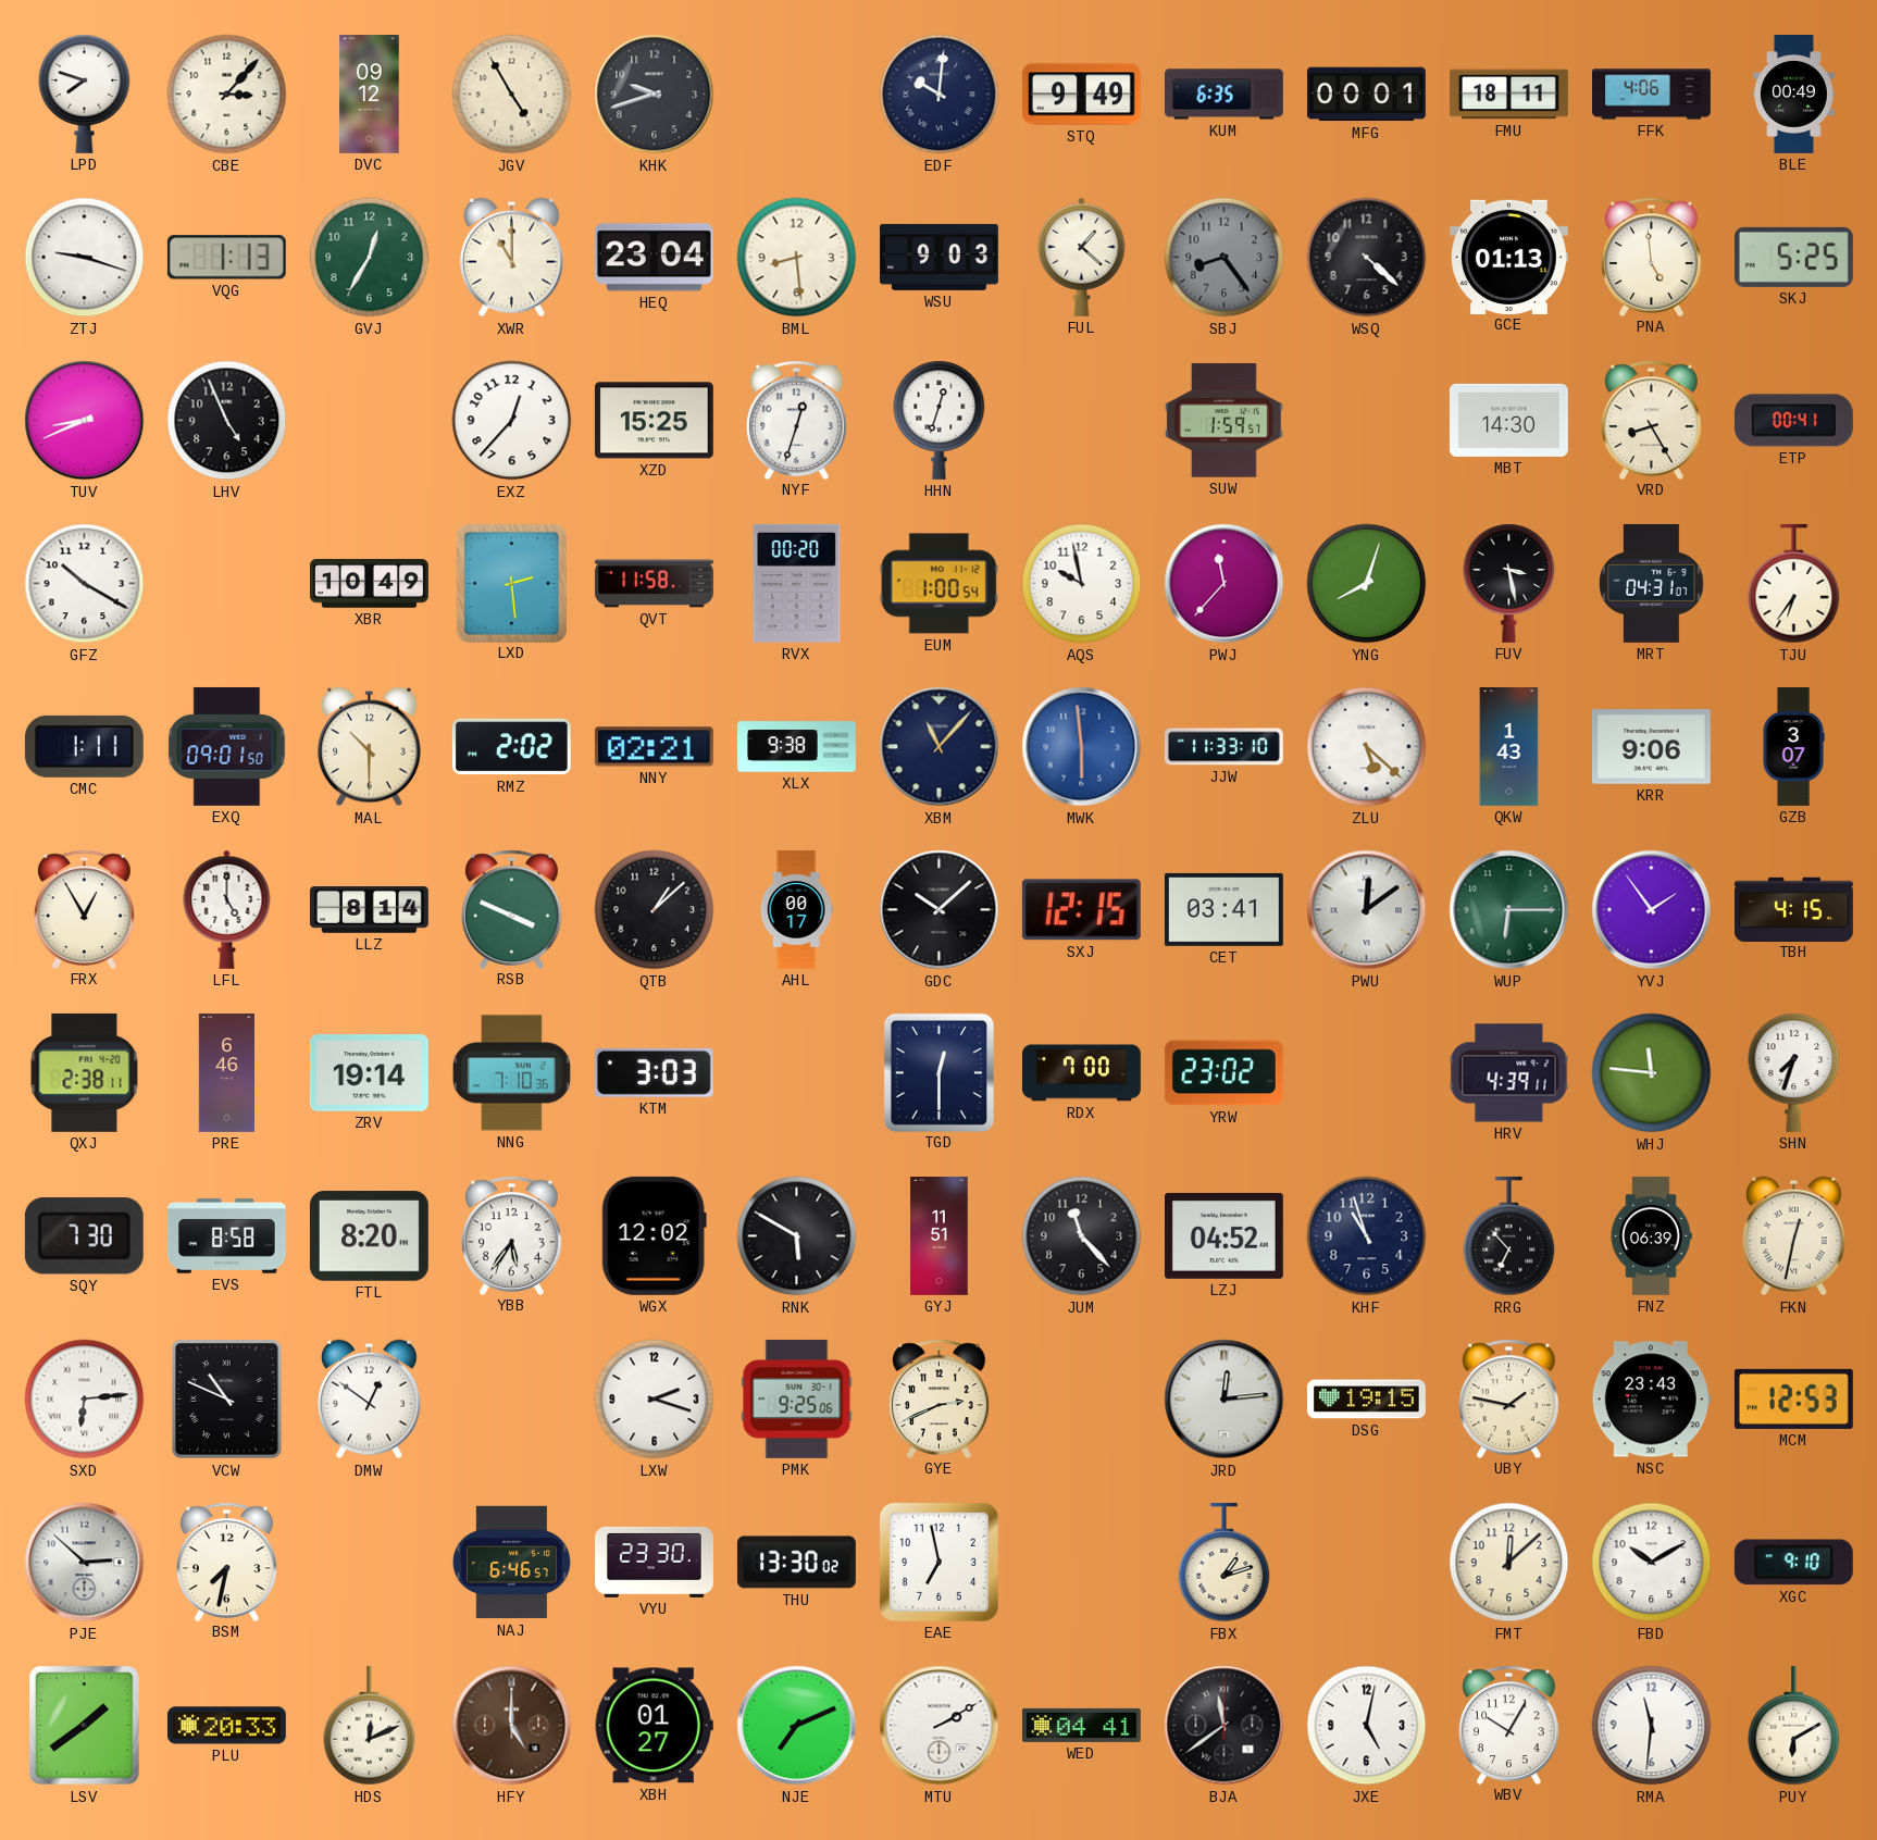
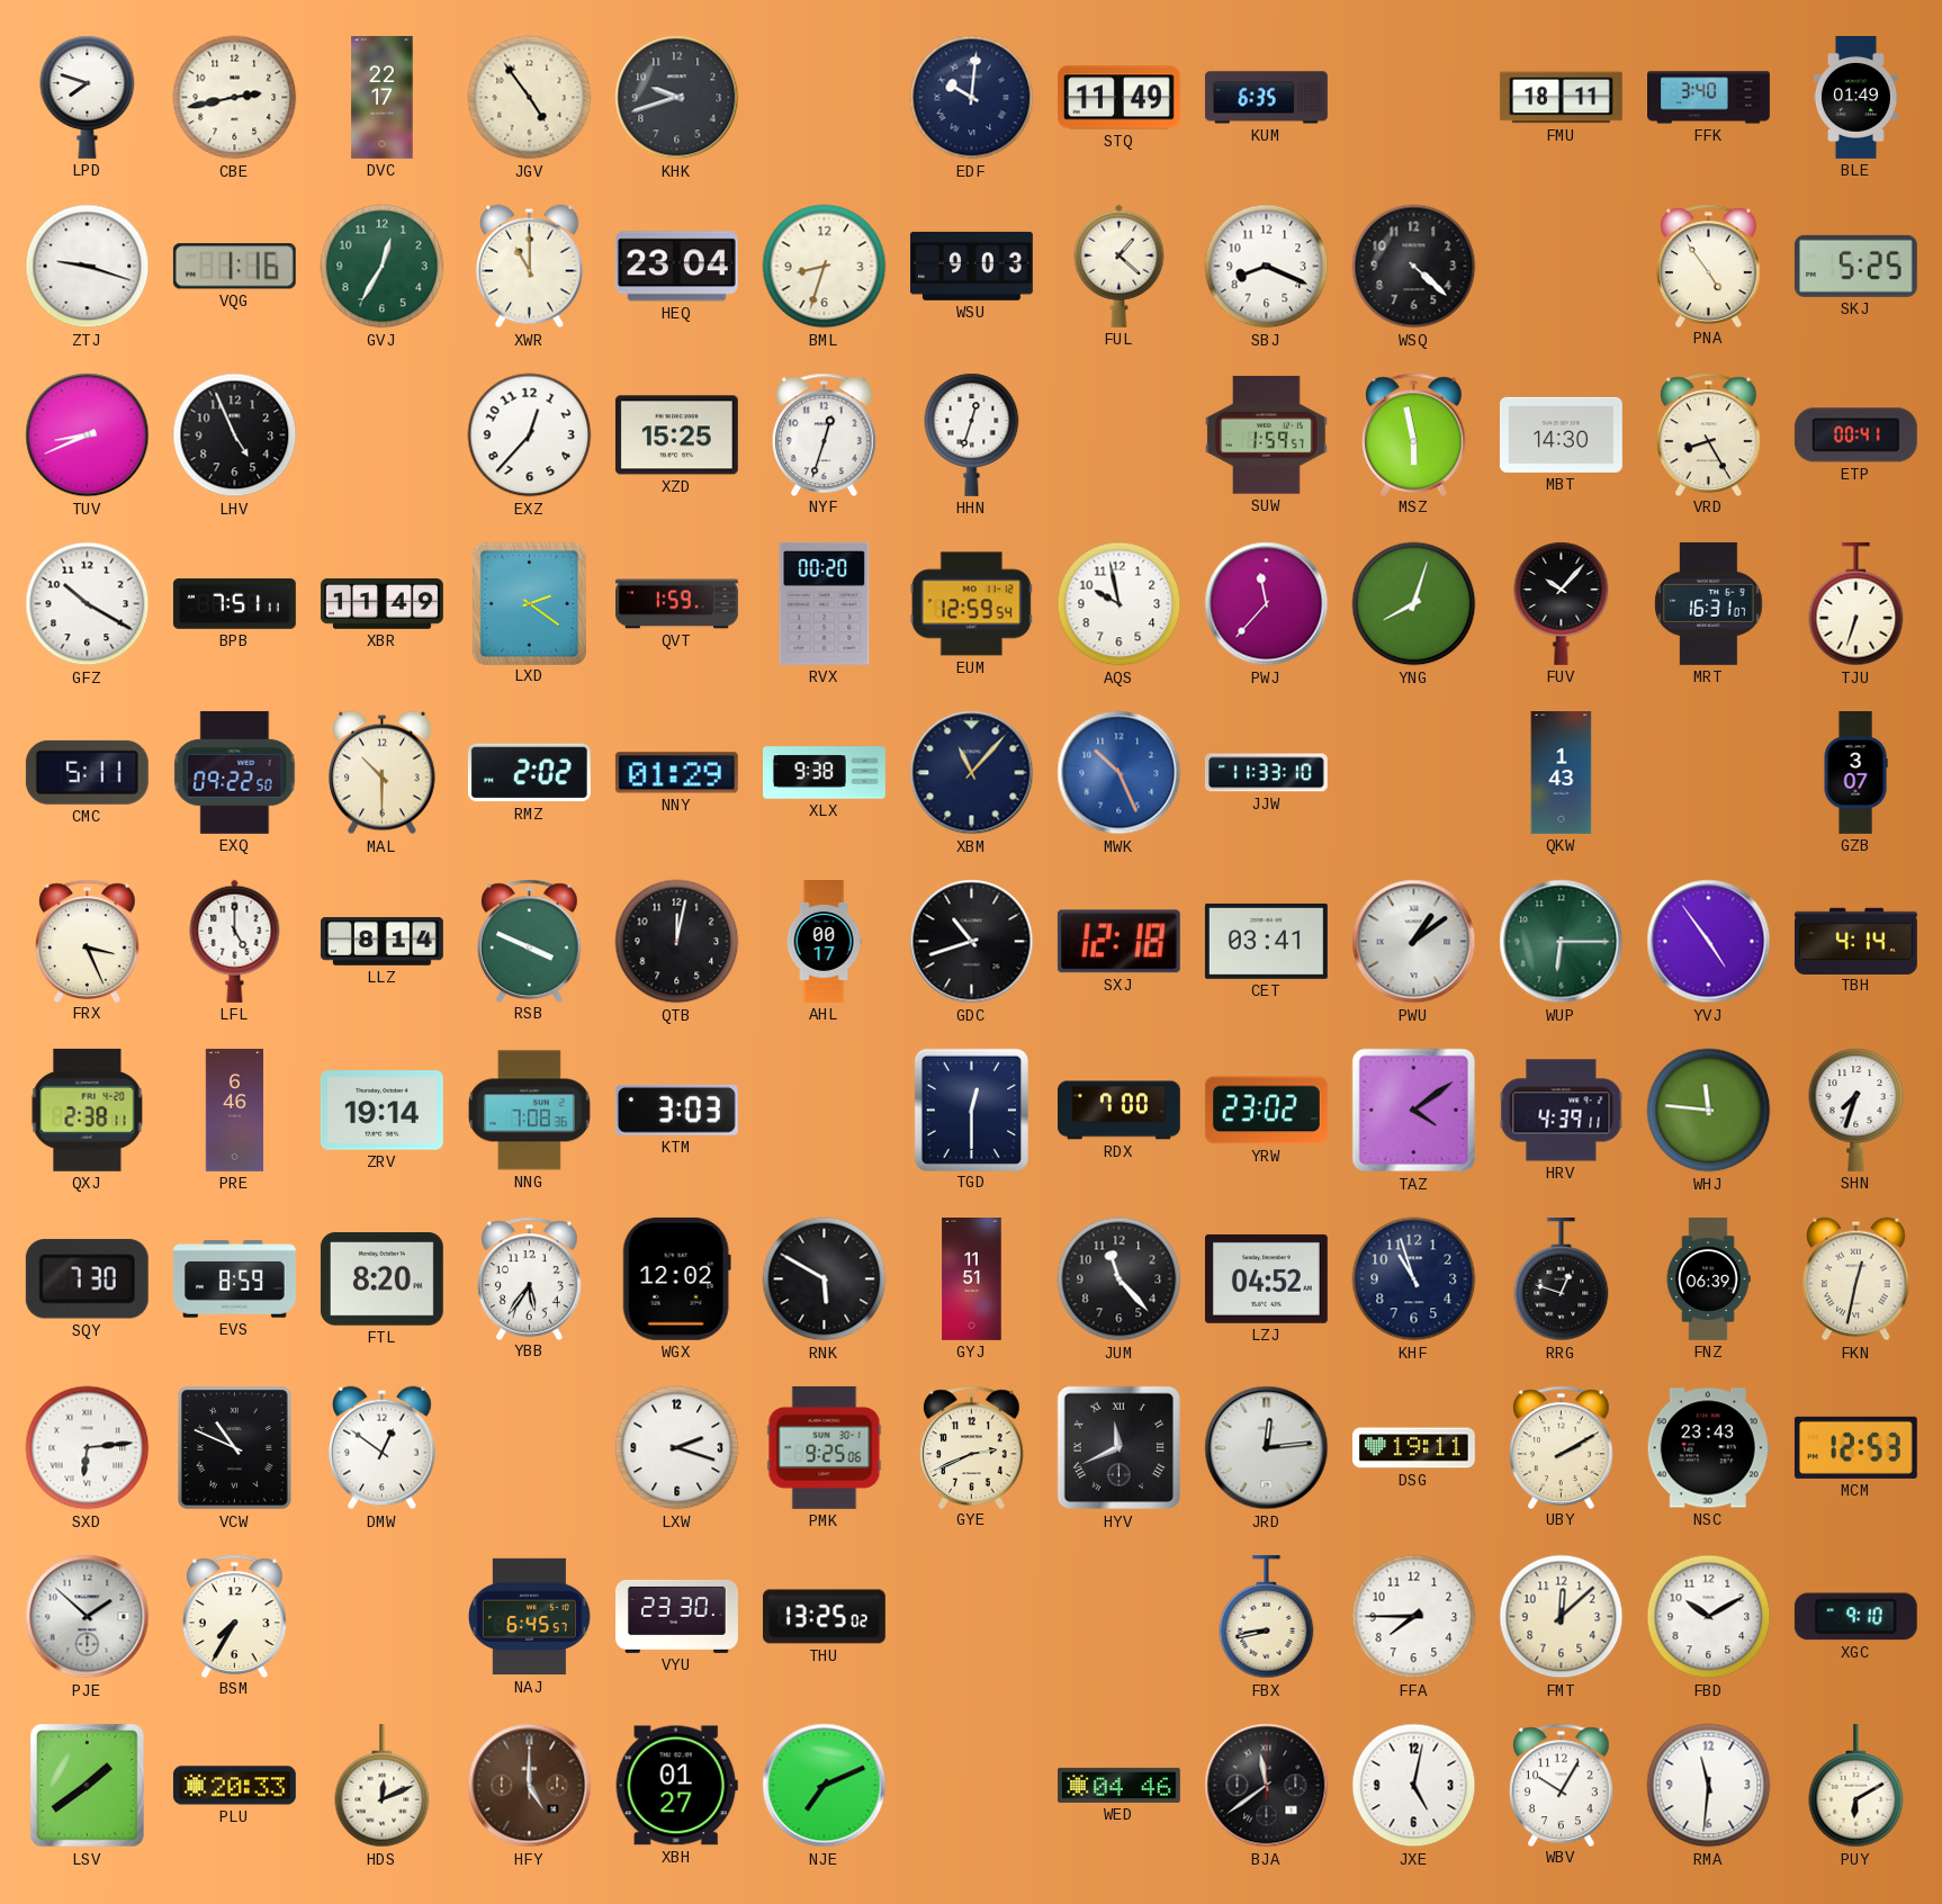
CBE: 3:07 -> 2:43
DVC: 09:12 -> 22:17
JGV: 4:55 -> 4:54
STQ: 9:49 -> 11:49
MFG: 00:01 -> none
FFK: 4:06 -> 3:40
BLE: 00:49 -> 01:49
VQG: 1:13 -> 1:16
BML: 8:29 -> 8:33
SBJ: 8:24 -> 8:19
SBJ dial: grey -> white
GCE: 01:13 -> none
PNA: 4:59 -> 4:54
MSZ: none -> 5:58
BPB: none -> 7:51
XBR: 10:49 -> 11:49
LXD: 2:29 -> 2:21
QVT: 11:58 -> 1:59
EUM: 1:00 -> 12:59
FUV: 3:28 -> 10:07
MRT: 04:31 -> 16:31
TJU: 6:36 -> 6:33
CMC: 1:11 -> 5:11
EXQ: 09:01 -> 09:22
NNY: 02:21 -> 01:29
MWK: 5:59 -> 10:26
ZLU: 5:22 -> none
KRR: 9:06 -> none
FRX: 12:55 -> 3:26
QTB: 1:08 -> 12:02
GDC: 10:08 -> 10:42
SXJ: 12:15 -> 12:18
PWU: 12:09 -> 1:09
YVJ: 1:54 -> 4:54
TBH: 4:15 -> 4:14
NNG: 7:10 -> 7:08
TAZ: none -> 4:09
EVS: 8:58 -> 8:59
RRG: 6:53 -> 12:48
HYV: none -> 11:41
DSG: 19:15 -> 19:11
UBY: 1:47 -> 2:10
PJE: 2:52 -> 1:52
BSM: 7:32 -> 7:35
NAJ: 6:46 -> 6:45
THU: 13:30 -> 13:25
EAE: 6:58 -> none
FBX: 1:12 -> 8:43
FFA: none -> 7:45
MTU: 2:10 -> none
WED: 04:41 -> 04:46
